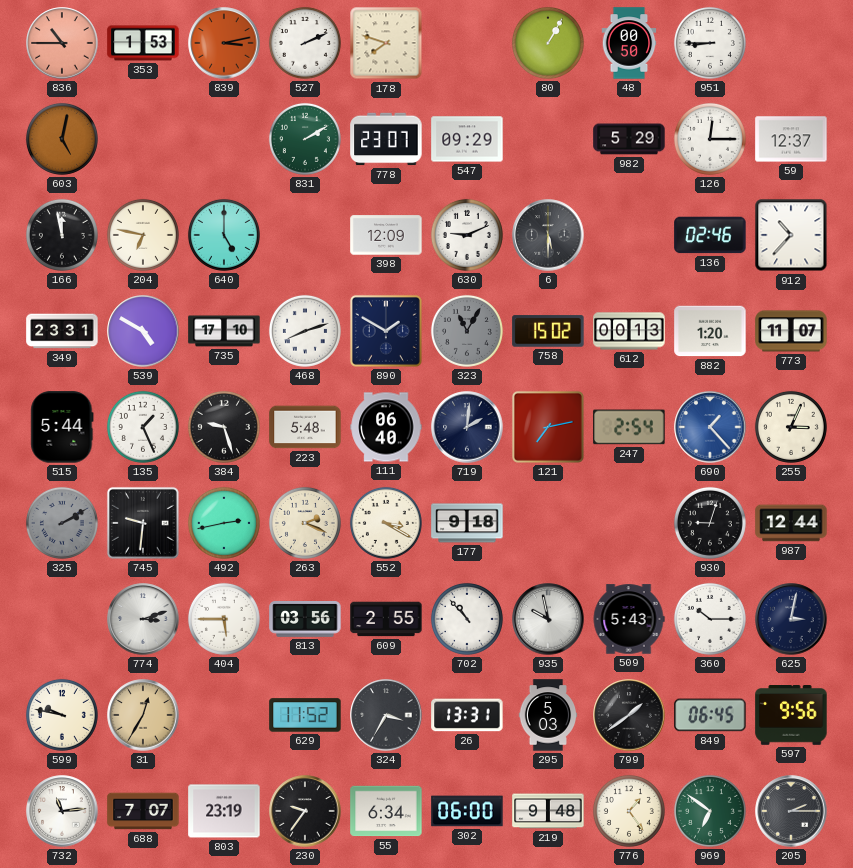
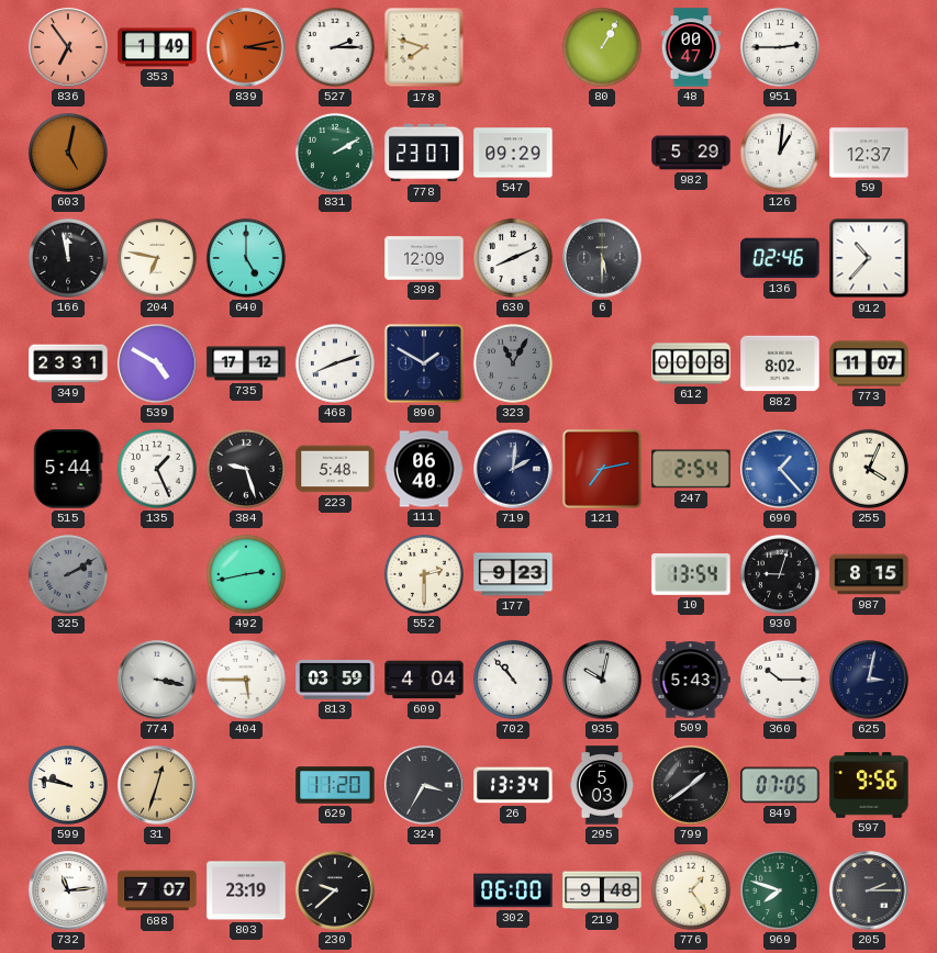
836: 10:45 -> 6:54
353: 1:53 -> 1:49
527: 2:11 -> 2:15
48: 00:50 -> 00:47
951: 8:45 -> 2:45
126: 12:15 -> 1:01
630: 9:11 -> 8:11
735: 17:10 -> 17:12
758: 15:02 -> none
612: 00:13 -> 00:08
882: 1:20 -> 8:02
255: 3:04 -> 4:04
745: 9:31 -> none
263: 2:19 -> none
552: 3:20 -> 2:30
177: 9:18 -> 9:23
10: none -> 13:54
987: 12:44 -> 8:15
774: 3:12 -> 3:17
813: 03:56 -> 03:59
609: 2:55 -> 4:04
935: 9:58 -> 10:02
31: 12:35 -> 12:33
629: 11:52 -> 11:20
26: 13:31 -> 13:34
849: 06:45 -> 07:05
230: 9:36 -> 9:38
55: 6:34 -> none
969: 6:51 -> 7:48
